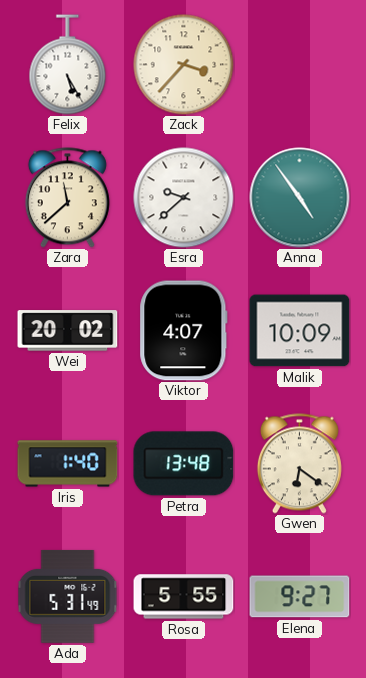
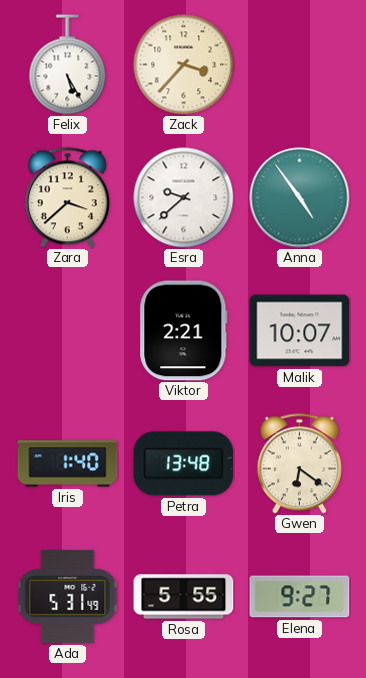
Zara: 11:38 -> 3:38
Wei: 20:02 -> none
Viktor: 4:07 -> 2:21
Malik: 10:09 -> 10:07
